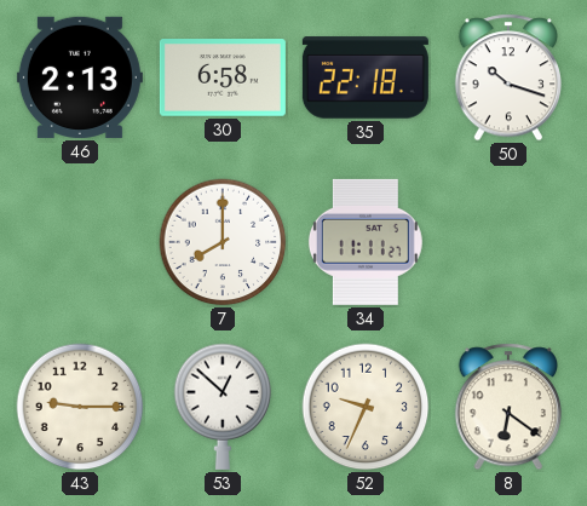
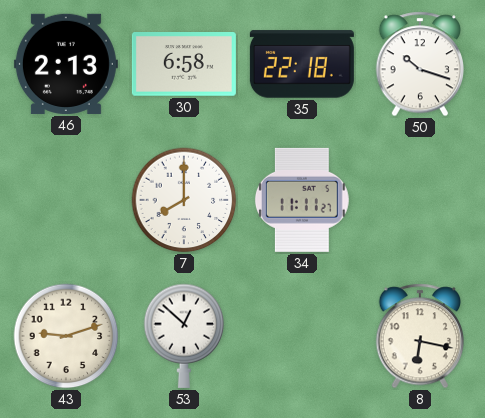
43: 9:15 -> 9:12
52: 9:34 -> none
8: 6:21 -> 6:17
